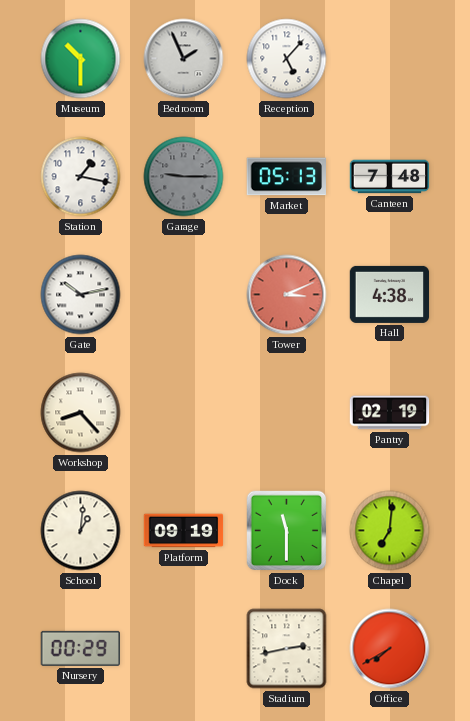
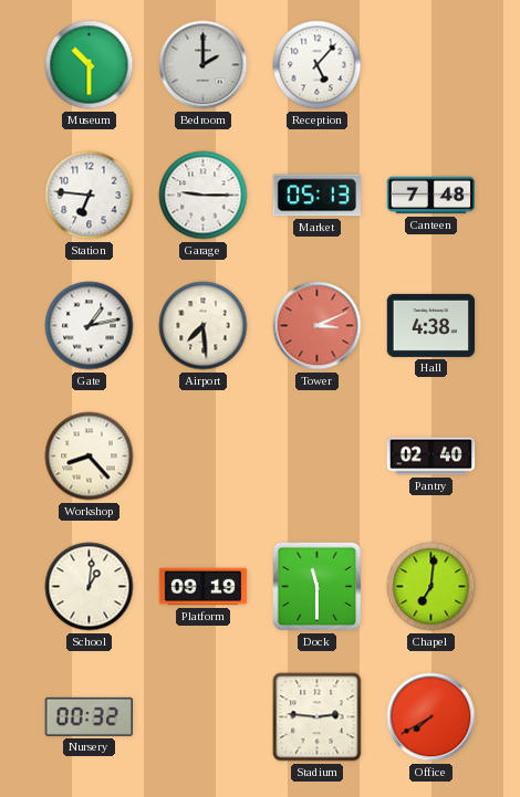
Bedroom: 1:56 -> 2:00
Station: 1:17 -> 6:46
Garage dial: grey -> white
Gate: 10:13 -> 1:13
Airport: none -> 7:29
Pantry: 02:19 -> 02:40
Nursery: 00:29 -> 00:32
Stadium: 2:43 -> 2:46
